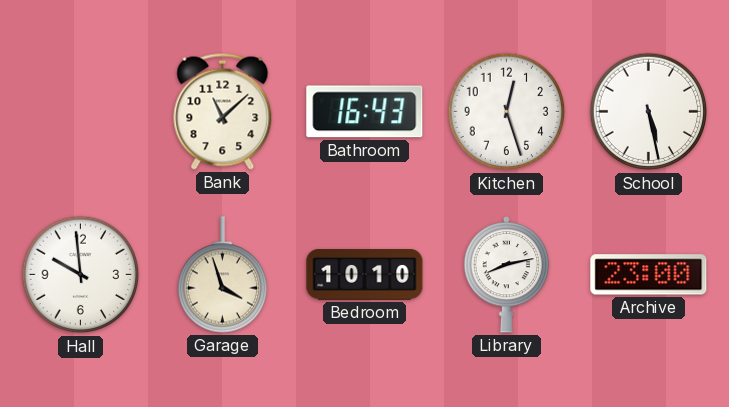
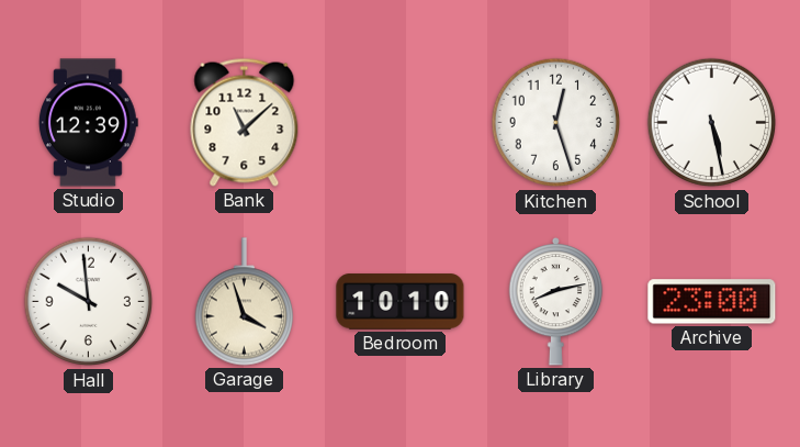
Studio: none -> 12:39
Bathroom: 16:43 -> none
